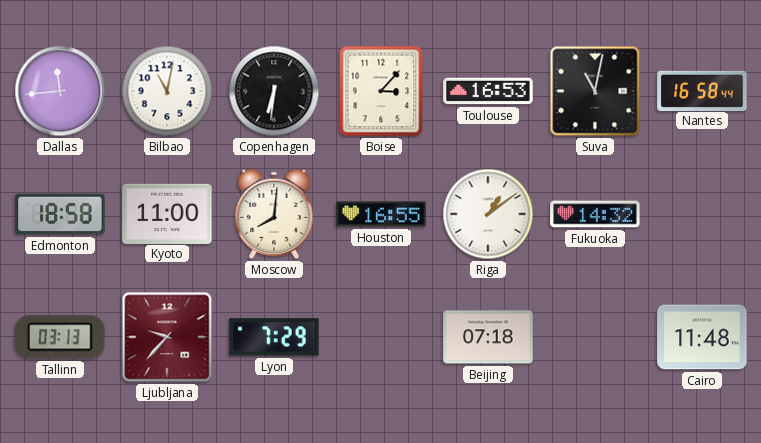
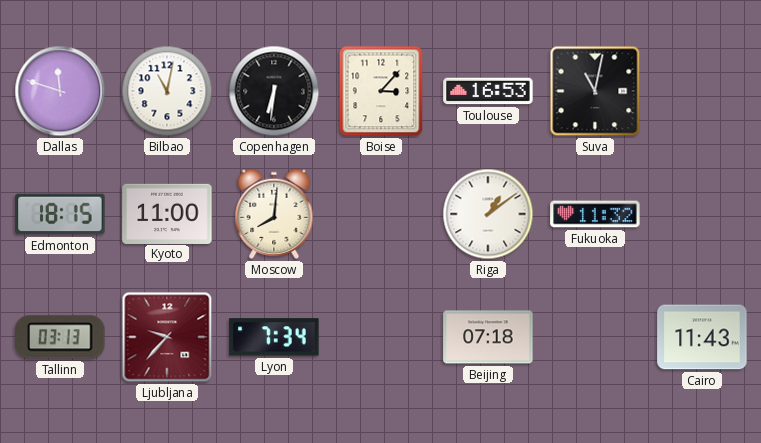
Dallas: 11:44 -> 11:48
Nantes: 16:58 -> none
Edmonton: 18:58 -> 18:15
Houston: 16:55 -> none
Fukuoka: 14:32 -> 11:32
Lyon: 7:29 -> 7:34
Cairo: 11:48 -> 11:43
